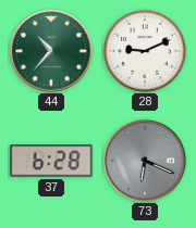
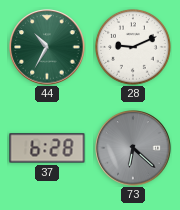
44: 10:37 -> 10:35
73: 6:19 -> 6:22
